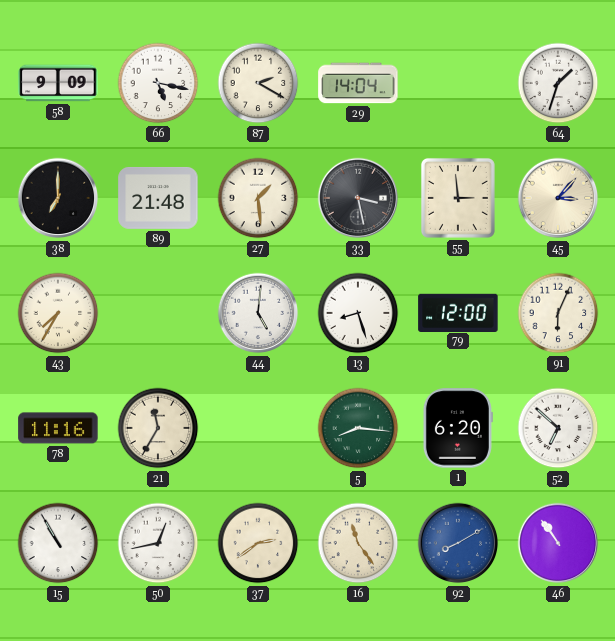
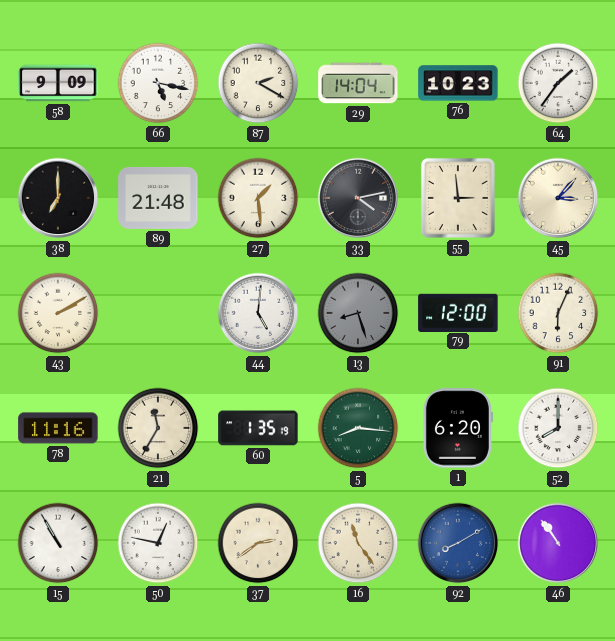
76: none -> 10:23
64: 1:33 -> 1:36
33: 3:28 -> 4:13
43: 7:35 -> 2:10
13 dial: white -> grey
60: none -> 1:35
52: 6:52 -> 8:00
50: 12:43 -> 12:47
